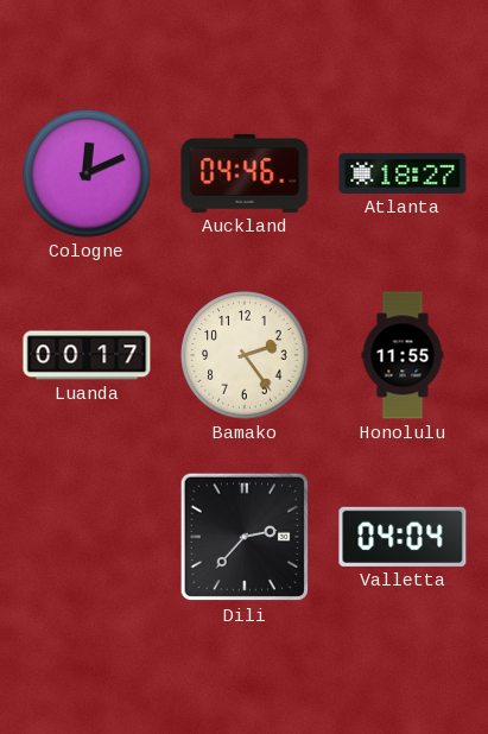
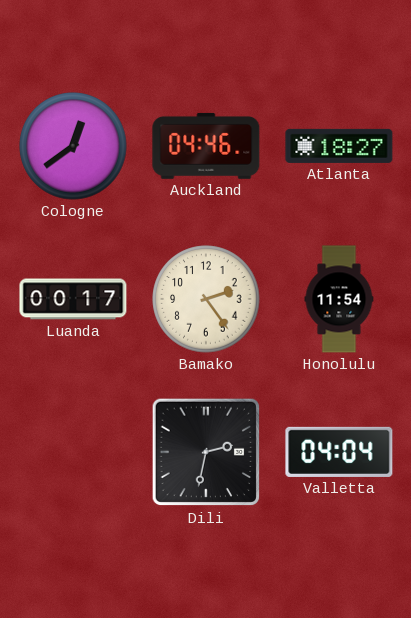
Cologne: 12:11 -> 12:39
Honolulu: 11:55 -> 11:54
Dili: 2:37 -> 2:32
